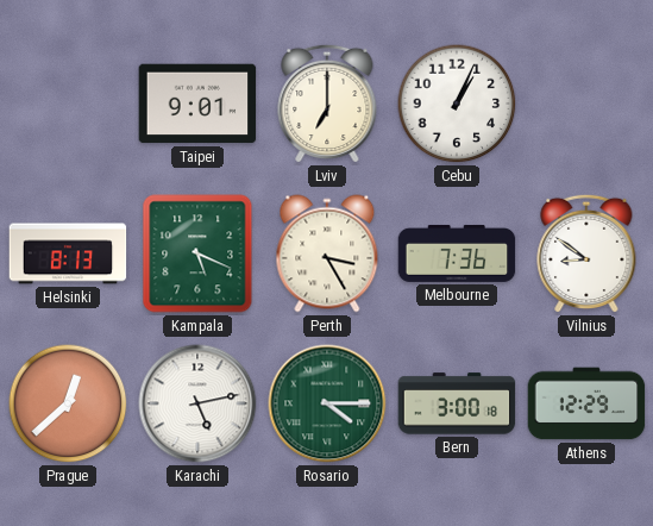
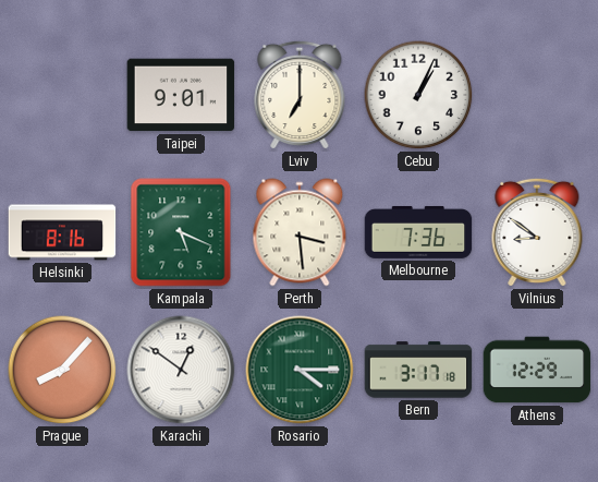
Helsinki: 8:13 -> 8:16
Perth: 3:25 -> 3:29
Prague: 12:38 -> 8:07
Karachi: 5:13 -> 12:51
Bern: 3:00 -> 3:17
